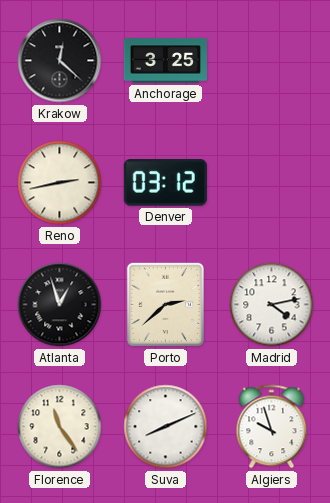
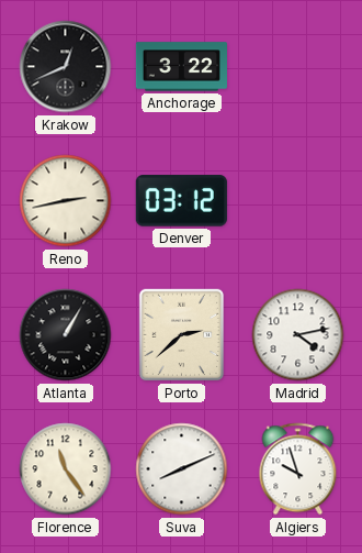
Krakow: 12:22 -> 12:41
Anchorage: 3:25 -> 3:22
Atlanta: 12:57 -> 1:05
